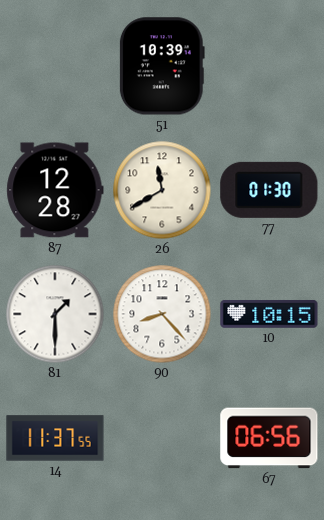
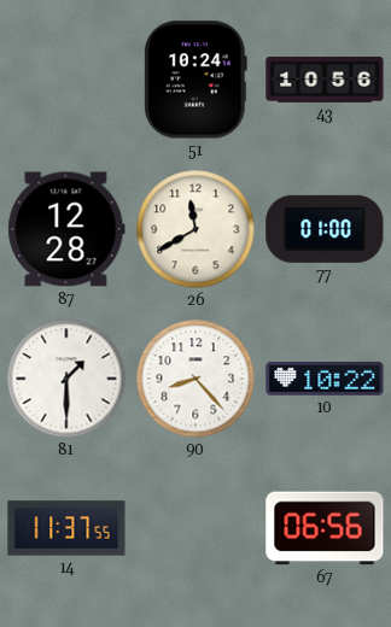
51: 10:39 -> 10:24
43: none -> 10:56
77: 01:30 -> 01:00
10: 10:15 -> 10:22
